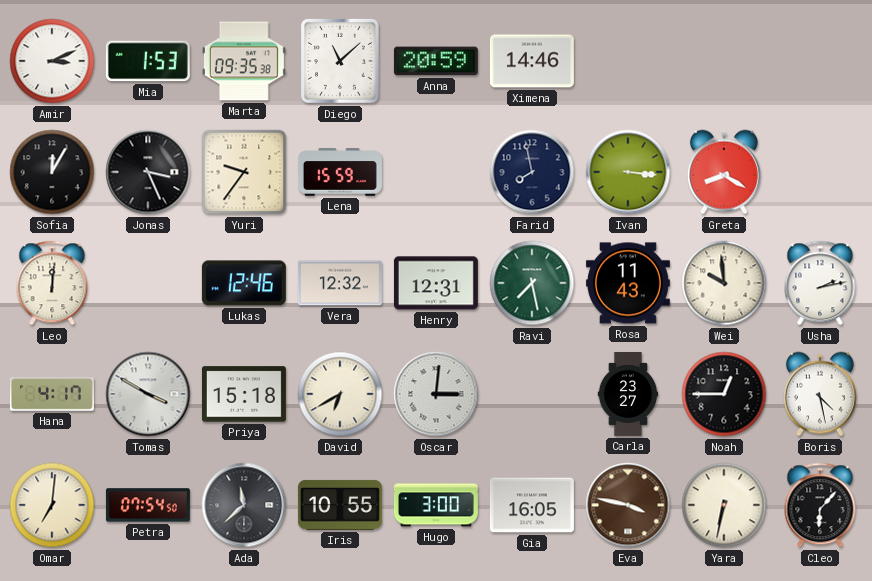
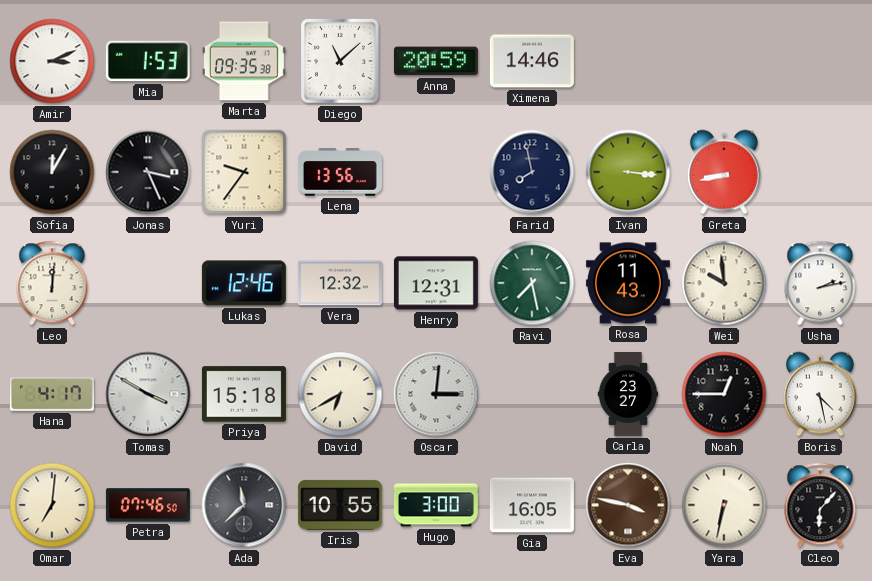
Lena: 15:59 -> 13:56
Greta: 8:20 -> 8:43
Petra: 07:54 -> 07:46
